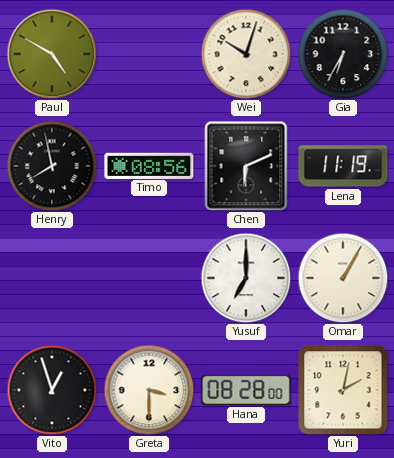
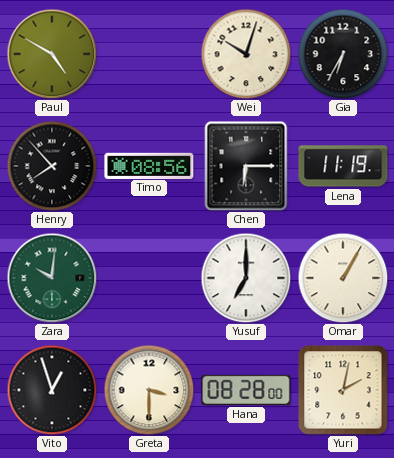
Henry: 7:58 -> 7:53
Chen: 6:11 -> 6:15
Zara: none -> 10:01
